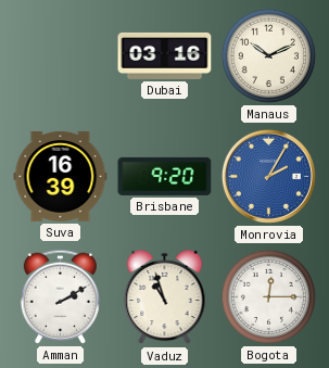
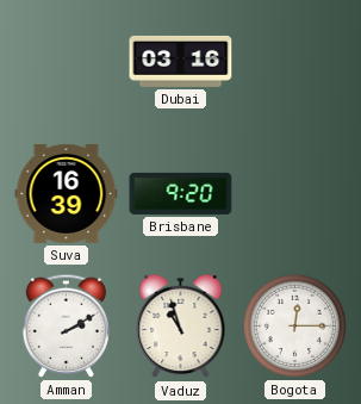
Manaus: 10:11 -> none
Monrovia: 2:05 -> none
